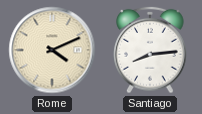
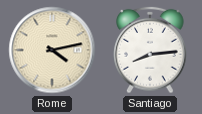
Rome: 4:11 -> 4:13
